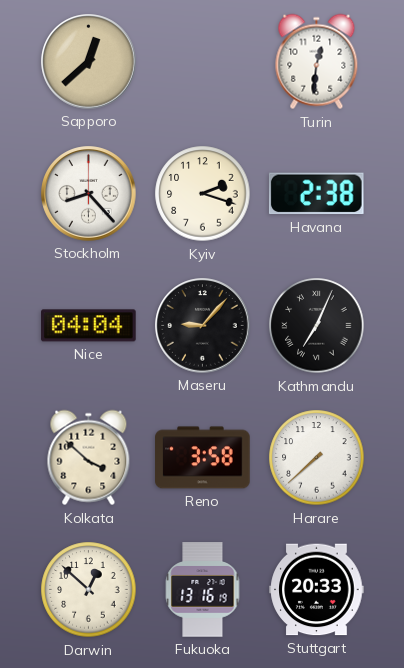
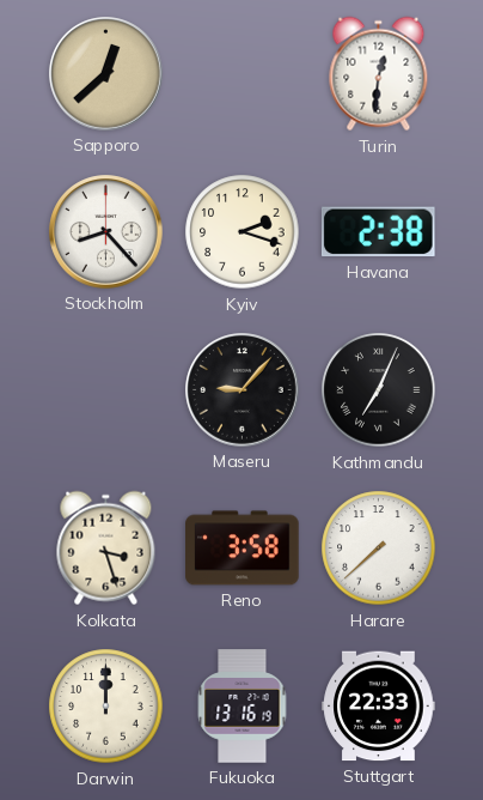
Nice: 04:04 -> none
Kolkata: 3:52 -> 3:27
Darwin: 12:52 -> 12:00
Stuttgart: 20:33 -> 22:33
